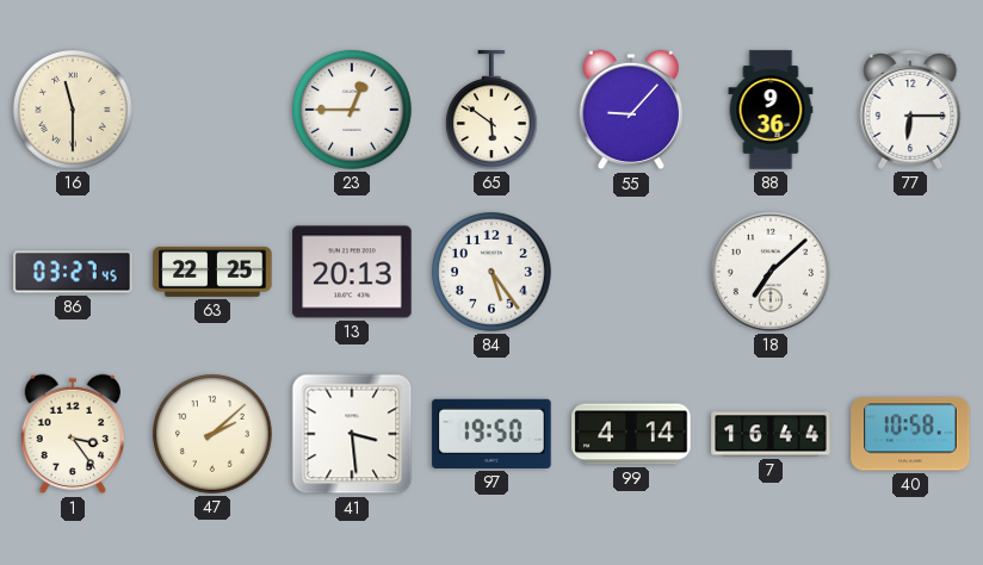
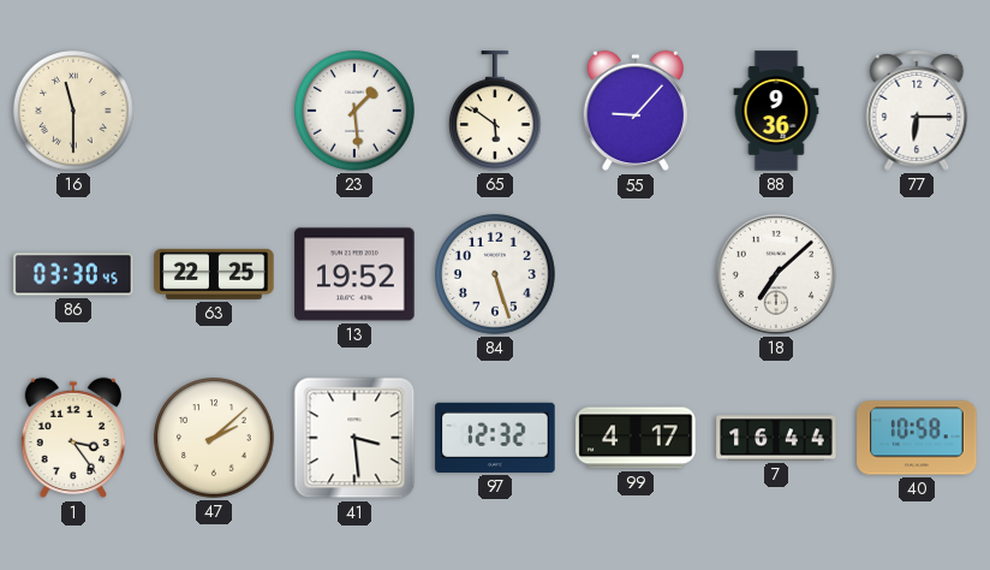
23: 12:45 -> 1:29
86: 03:27 -> 03:30
13: 20:13 -> 19:52
84: 5:24 -> 5:27
97: 19:50 -> 12:32
99: 4:14 -> 4:17
